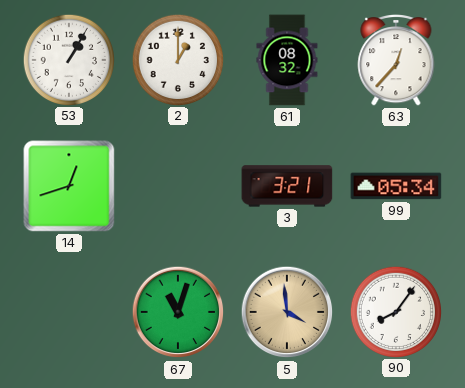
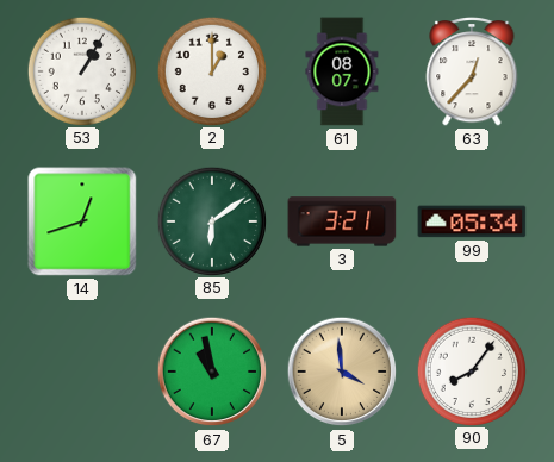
61: 08:32 -> 08:07
85: none -> 6:09
67: 11:03 -> 10:58
